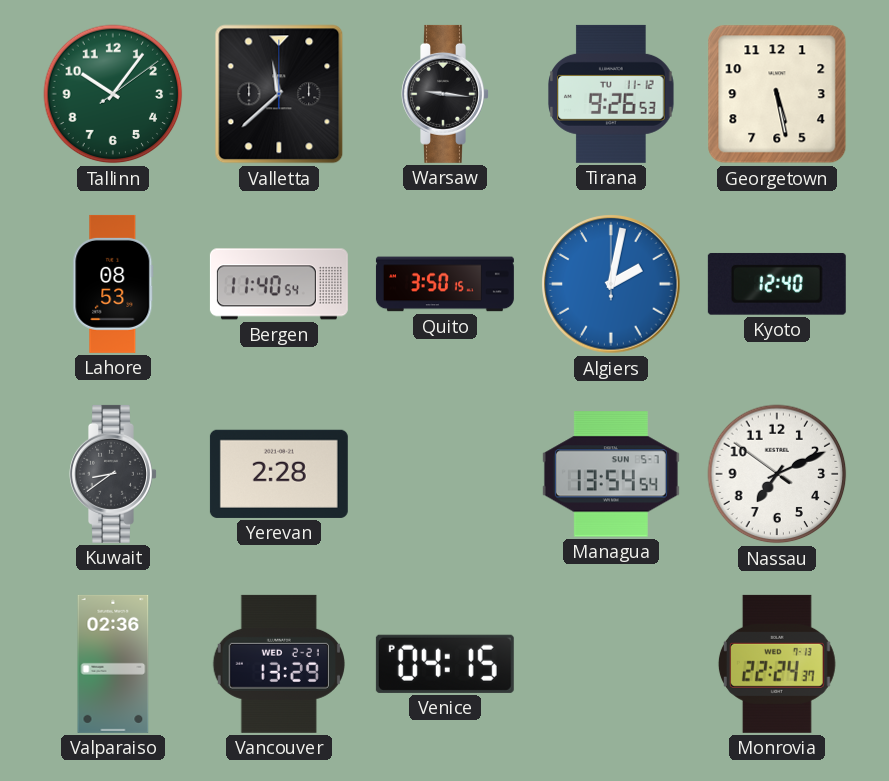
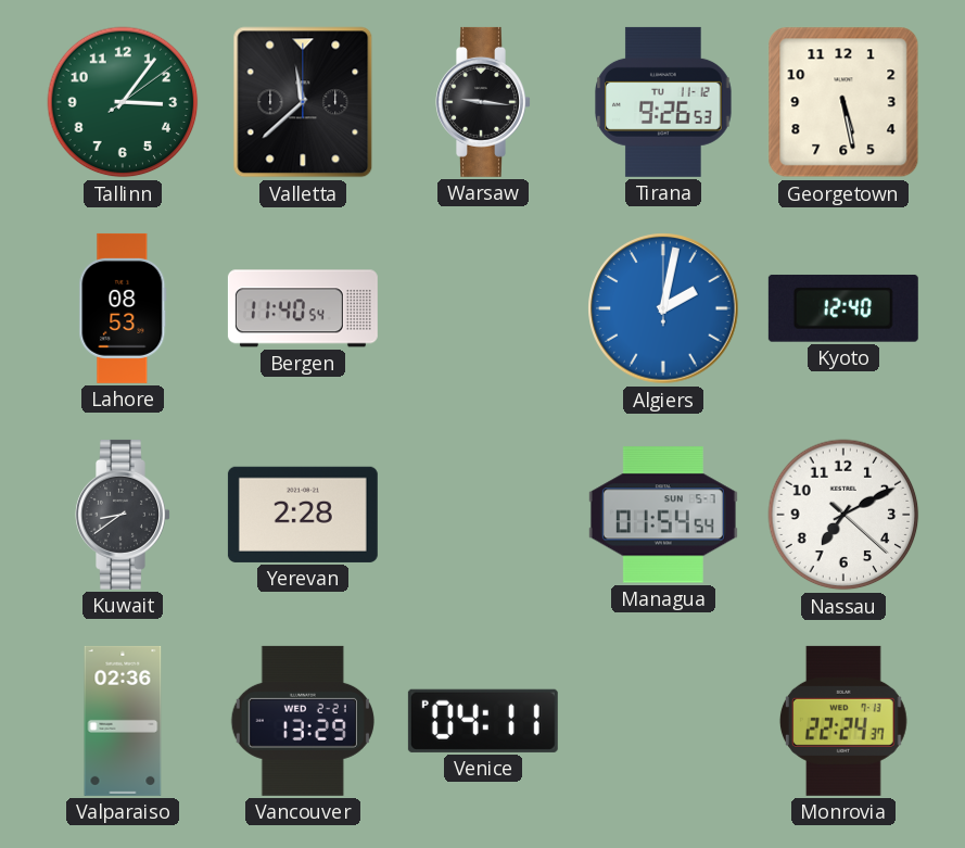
Tallinn: 10:06 -> 3:06
Quito: 3:50 -> none
Managua: 13:54 -> 01:54
Nassau: 7:10:51 -> 7:10:22
Venice: 04:15 -> 04:11
